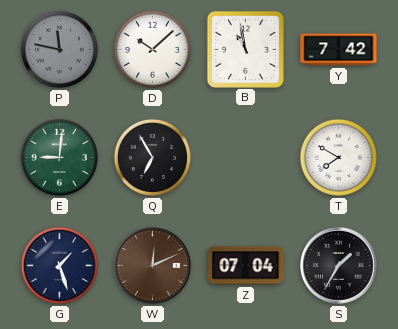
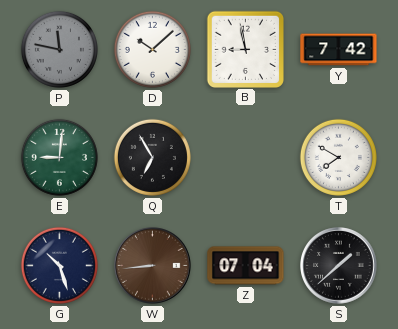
B: 10:58 -> 8:58
G: 1:27 -> 10:27
W: 12:11 -> 8:44
S: 1:35 -> 1:38
